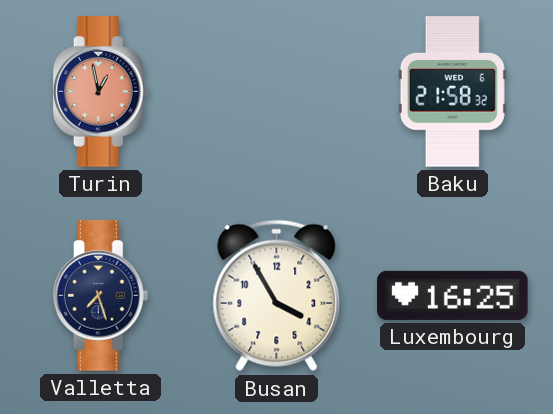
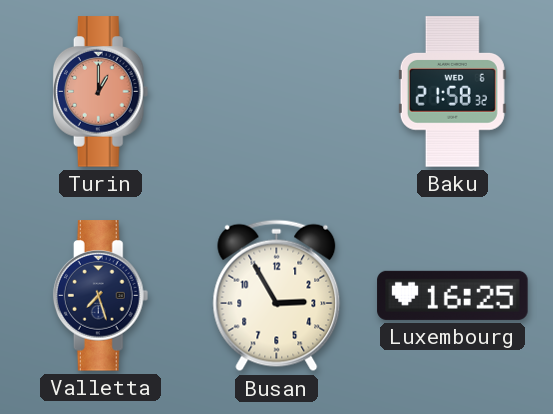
Turin: 12:58 -> 1:00
Busan: 3:55 -> 2:55
